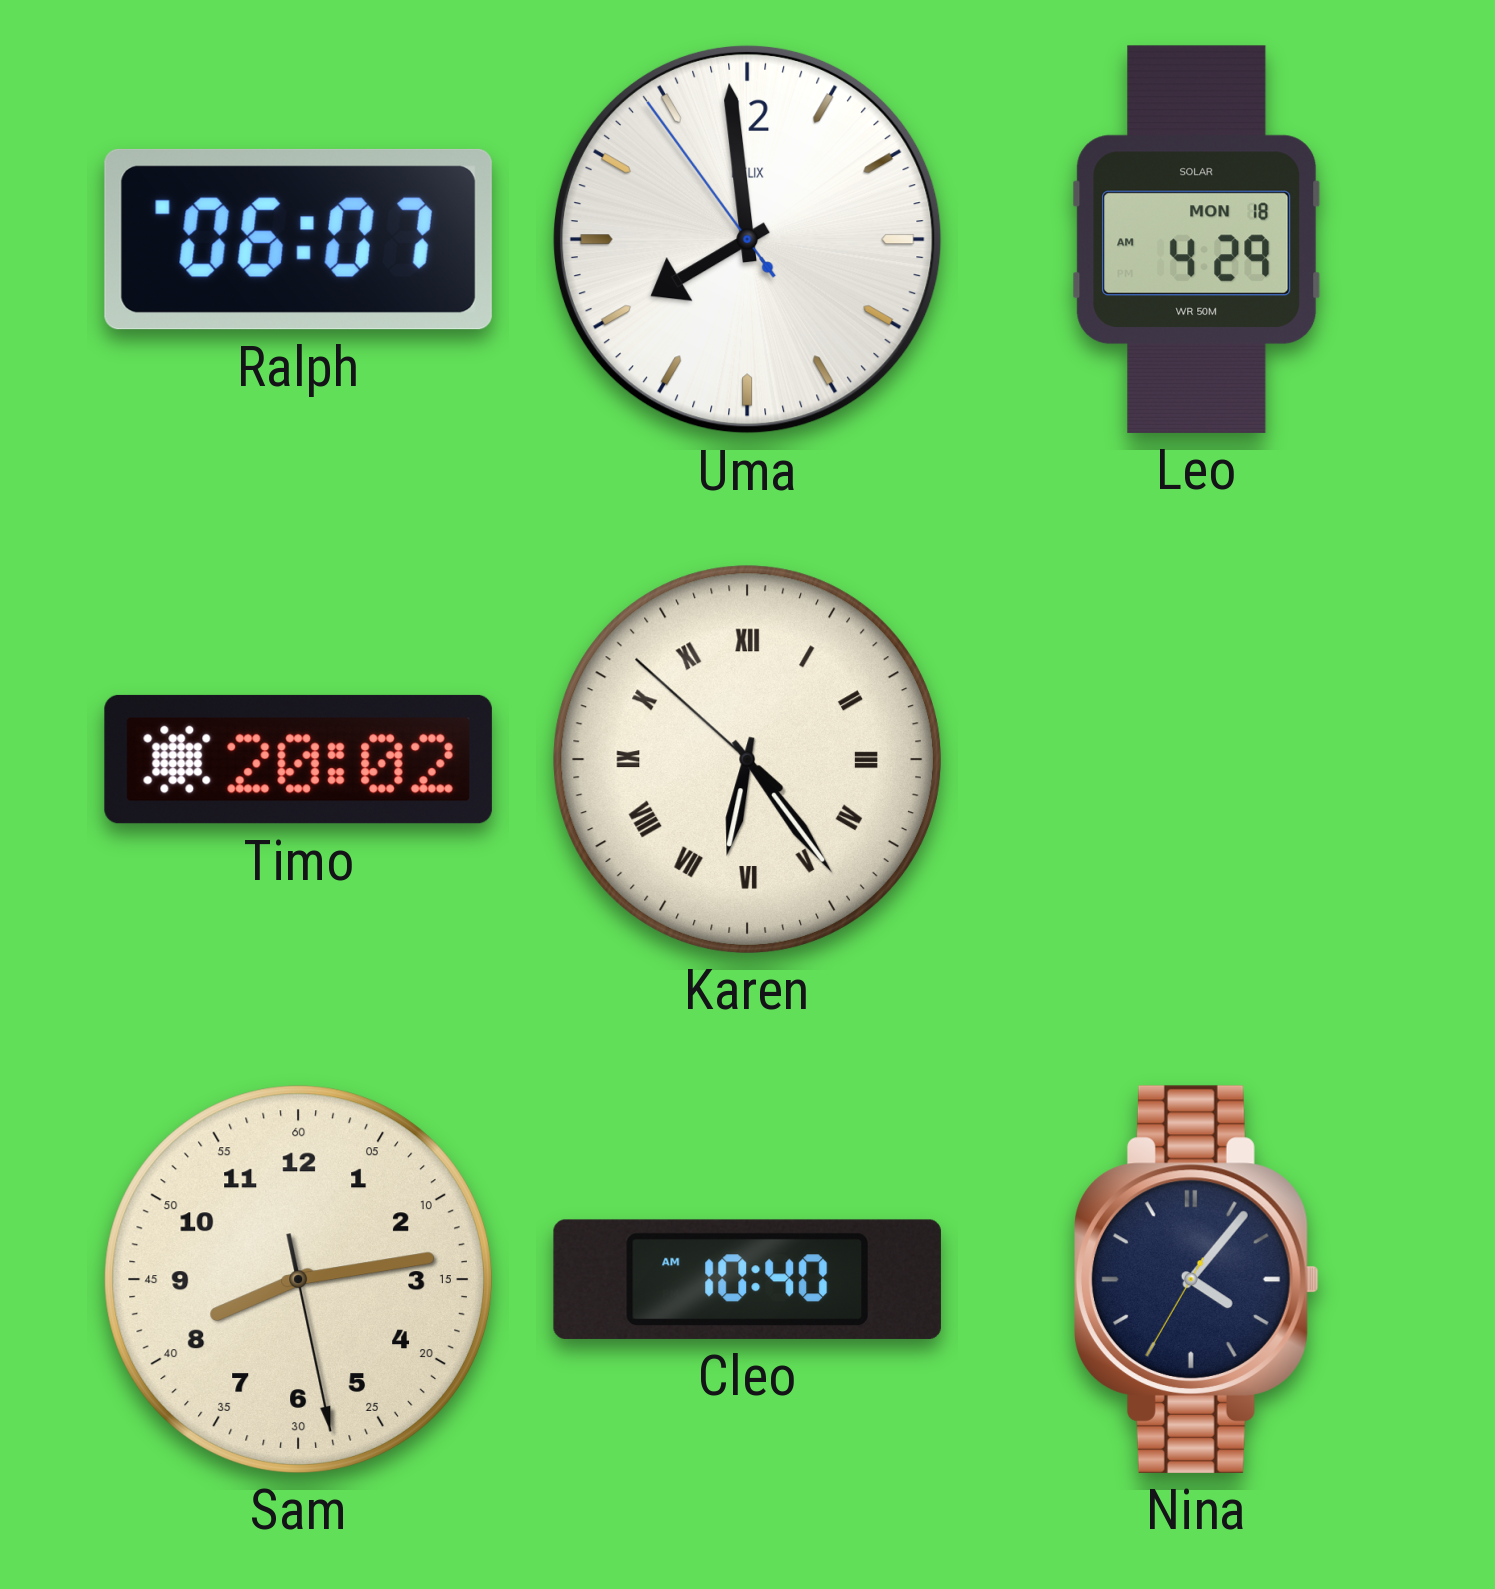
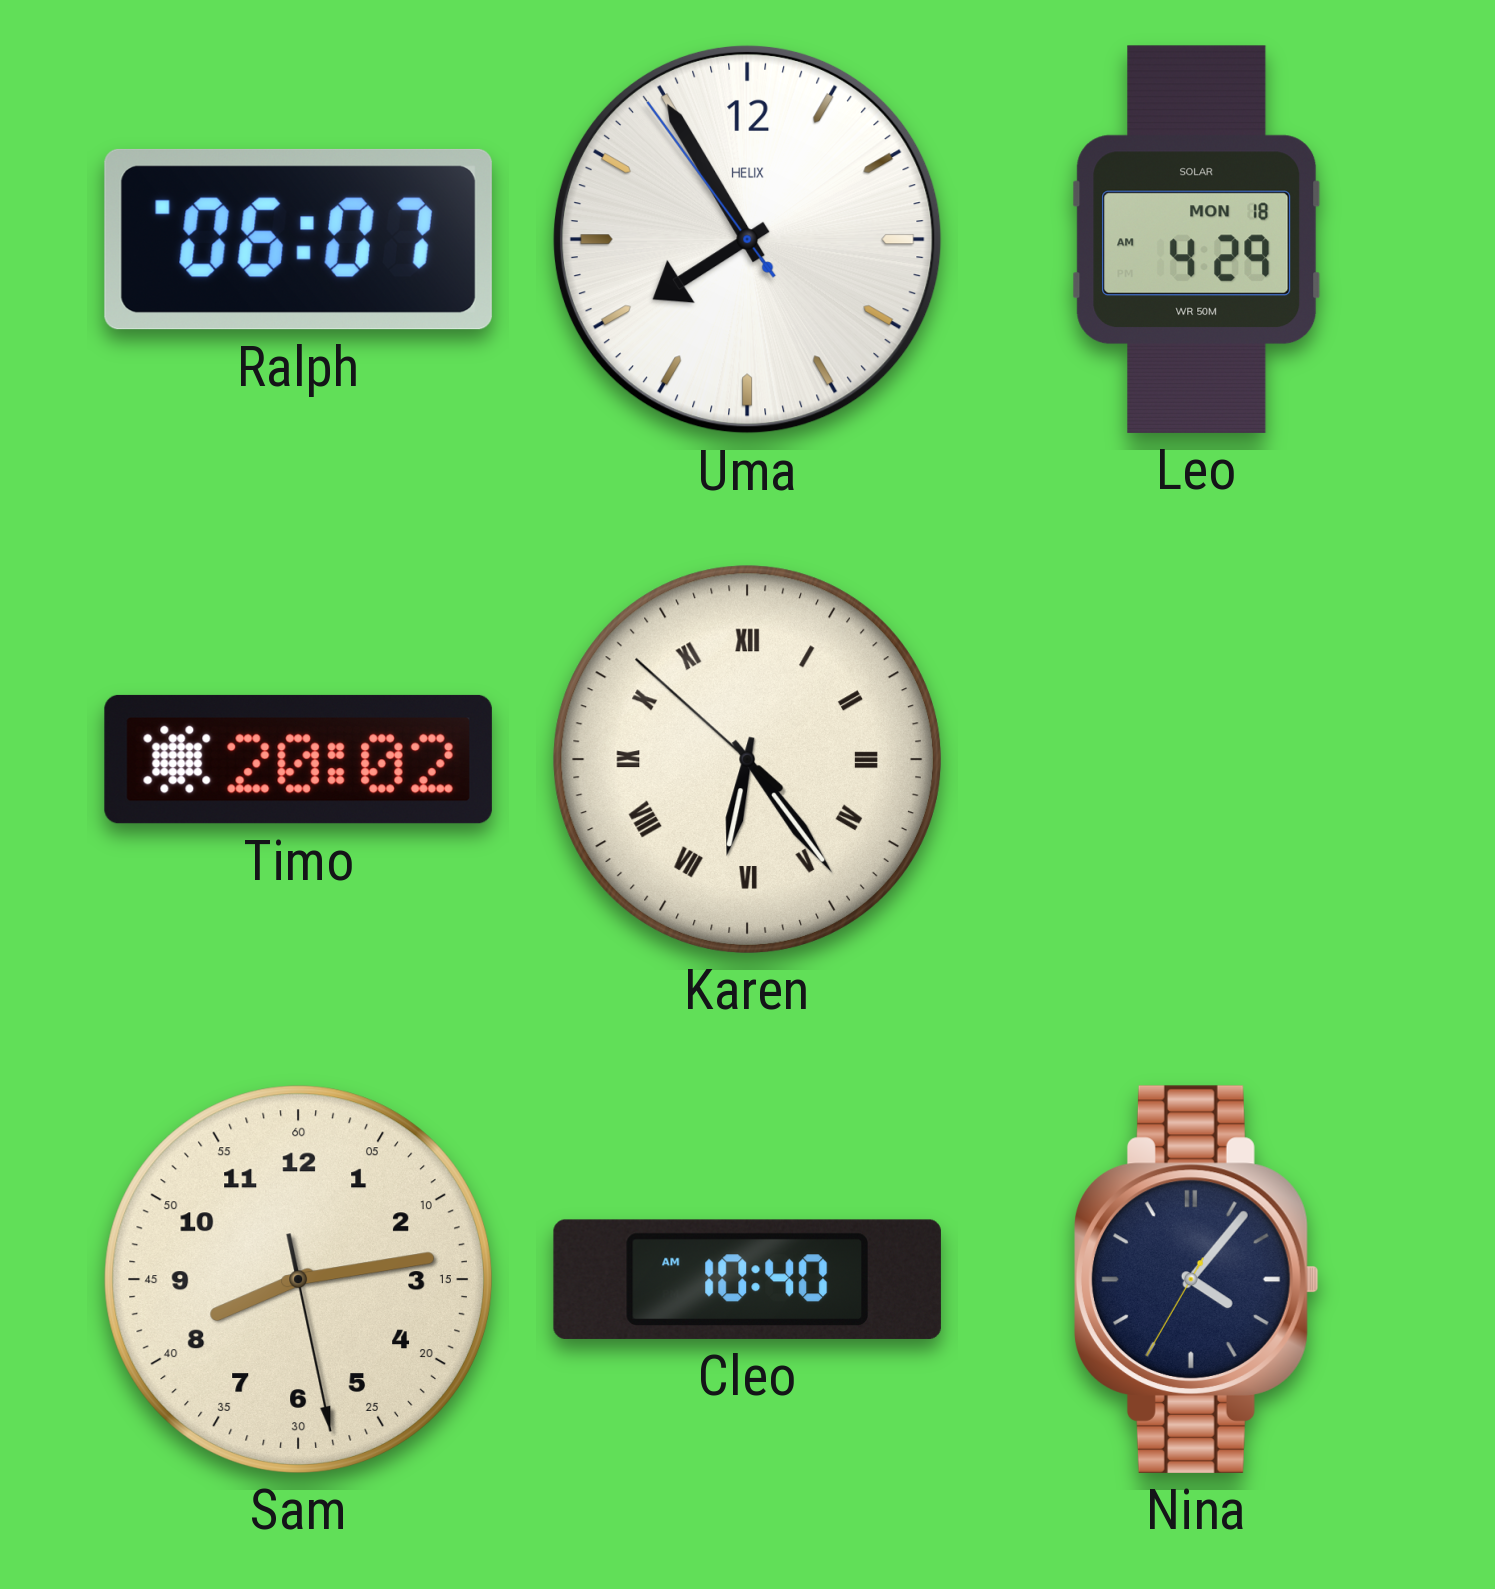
Uma: 7:58 -> 7:54
